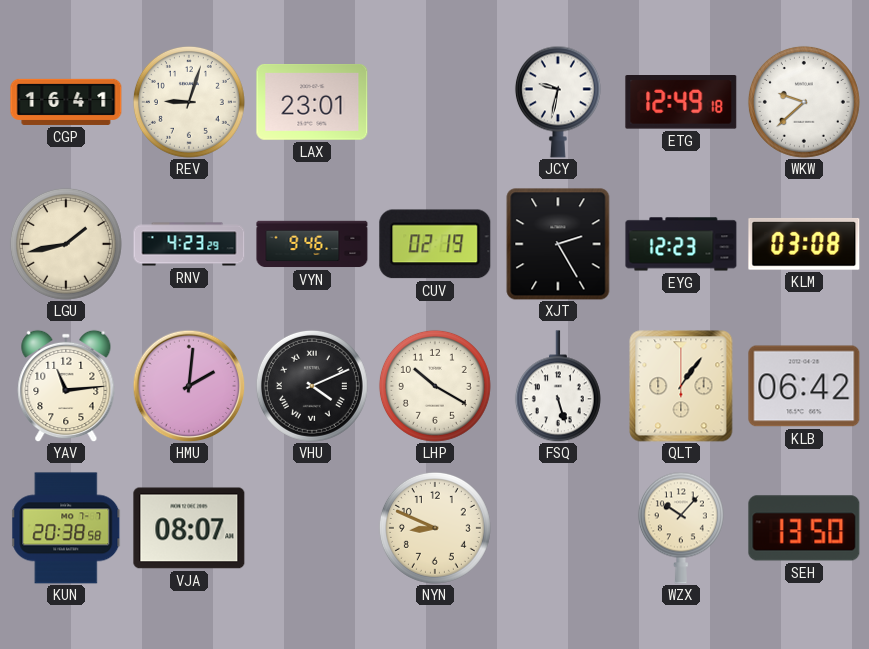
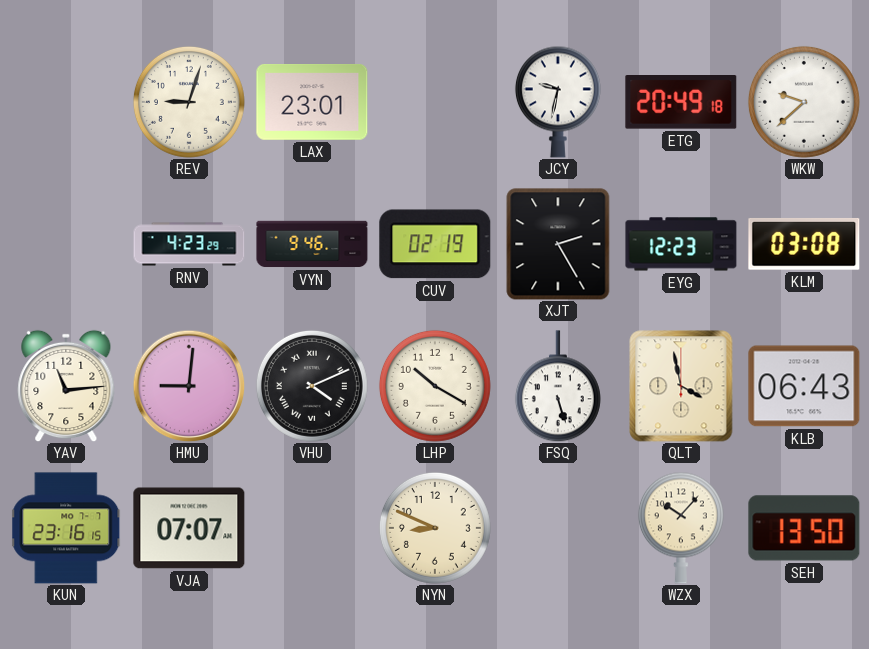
CGP: 16:41 -> none
ETG: 12:49 -> 20:49
LGU: 1:43 -> none
HMU: 2:01 -> 9:01
QLT: 1:06 -> 3:58
KLB: 06:42 -> 06:43
KUN: 20:38 -> 23:16
VJA: 08:07 -> 07:07
